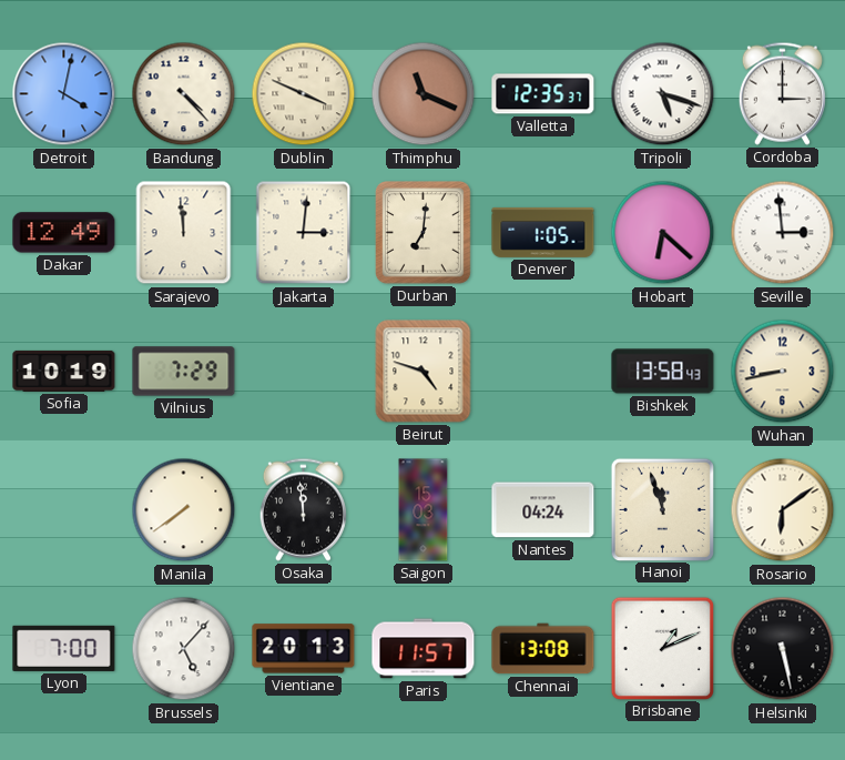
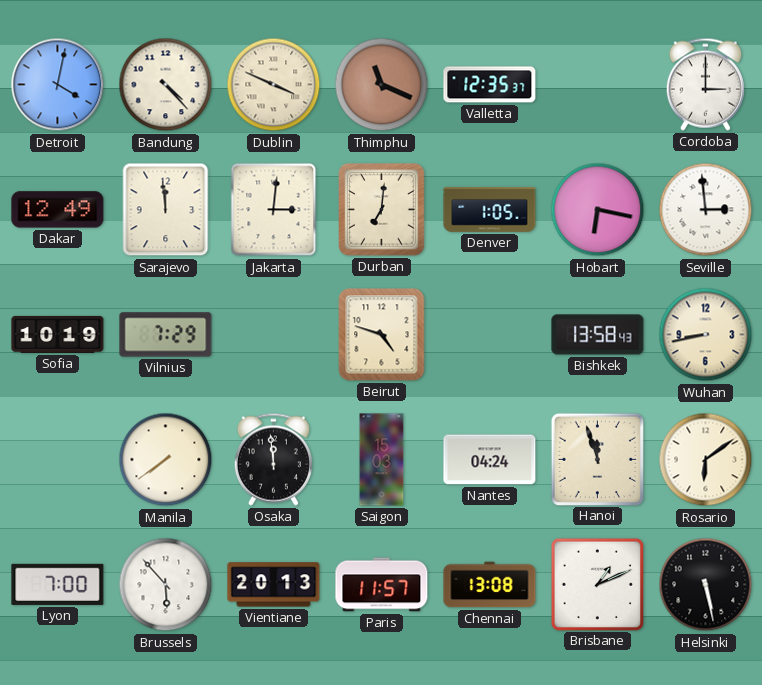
Tripoli: 5:18 -> none
Hobart: 6:22 -> 6:17
Brussels: 5:07 -> 5:53
